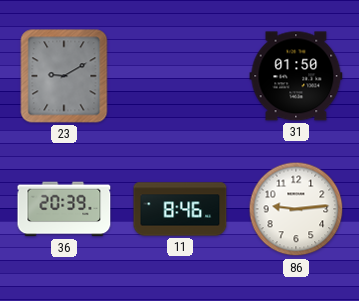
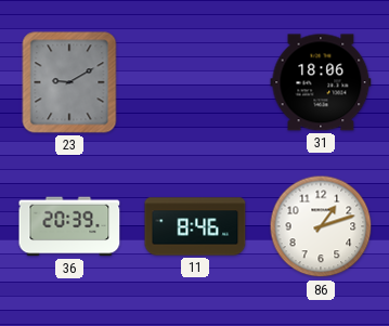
31: 01:50 -> 18:06
86: 9:14 -> 1:12
